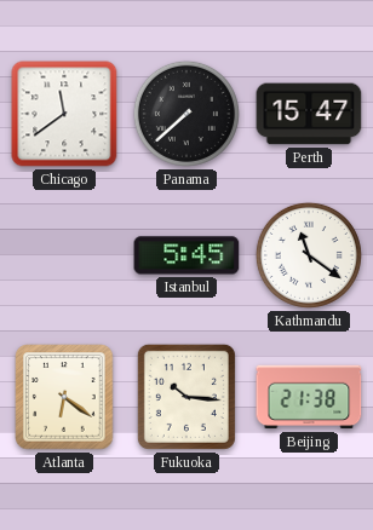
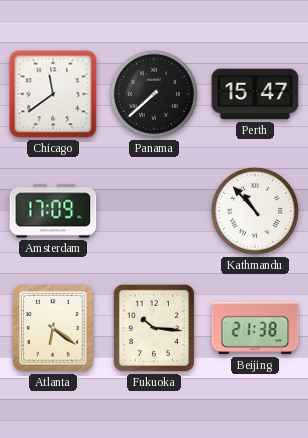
Amsterdam: none -> 17:09
Istanbul: 5:45 -> none
Kathmandu: 11:21 -> 10:53
